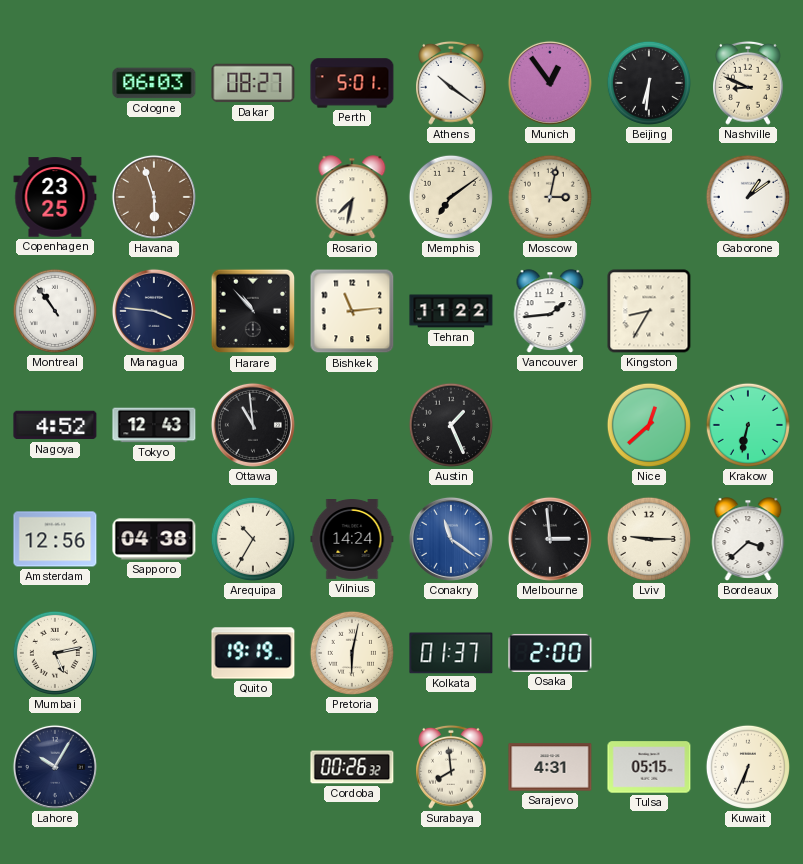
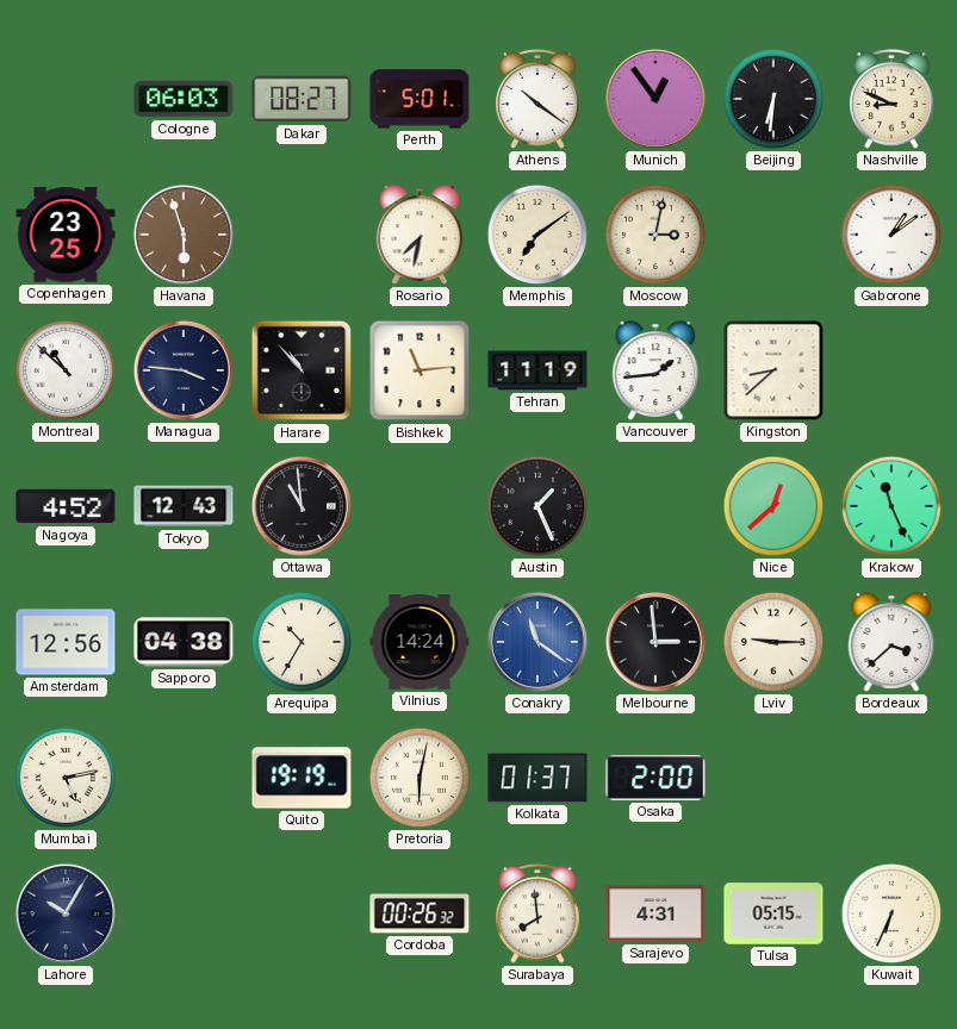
Montreal: 10:54 -> 10:52
Tehran: 11:22 -> 11:19
Kingston: 8:35 -> 8:38
Krakow: 6:32 -> 11:26
